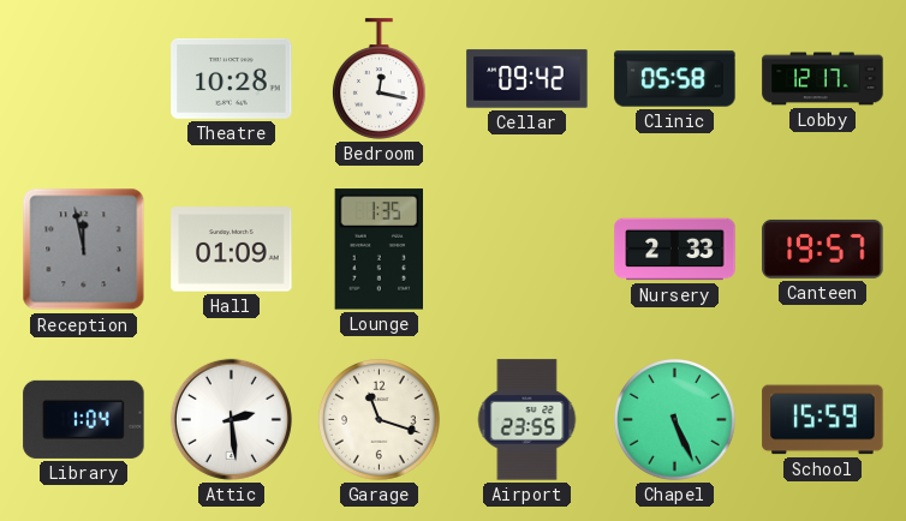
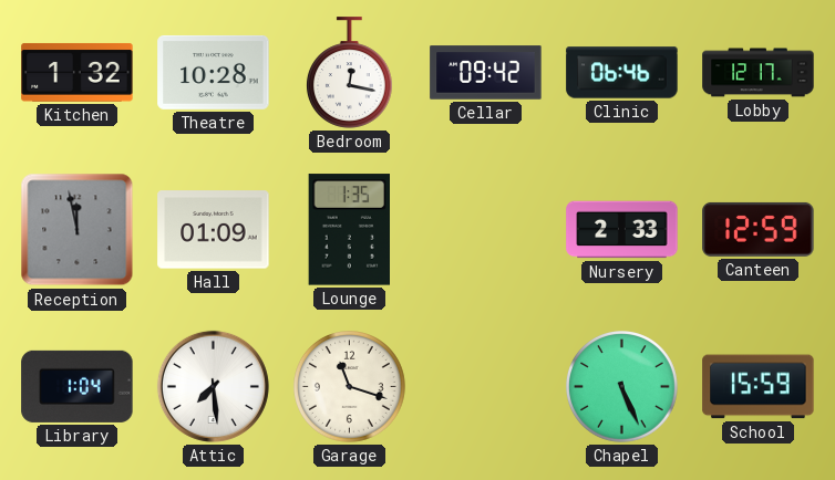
Kitchen: none -> 1:32
Clinic: 05:58 -> 06:46
Canteen: 19:57 -> 12:59
Attic: 2:29 -> 7:29
Airport: 23:55 -> none
